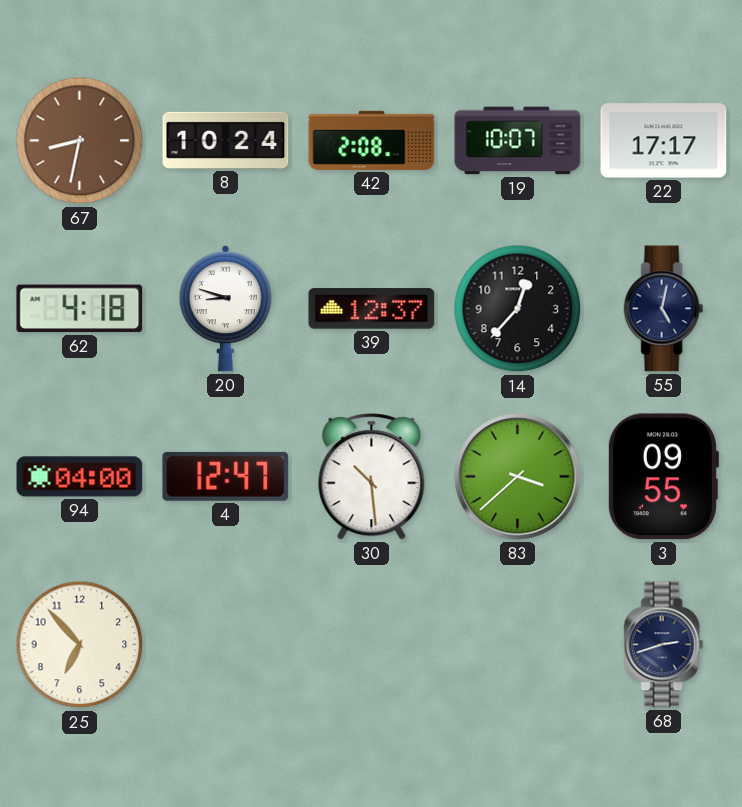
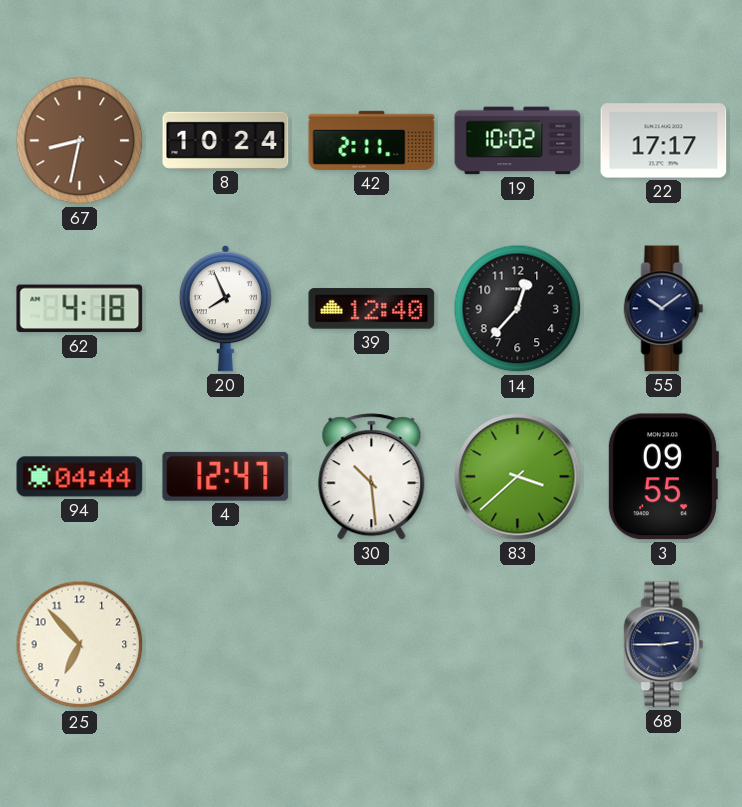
42: 2:08 -> 2:11
19: 10:07 -> 10:02
20: 8:48 -> 7:56
39: 12:37 -> 12:40
55: 5:02 -> 10:09
94: 04:00 -> 04:44
68: 2:42 -> 2:45
